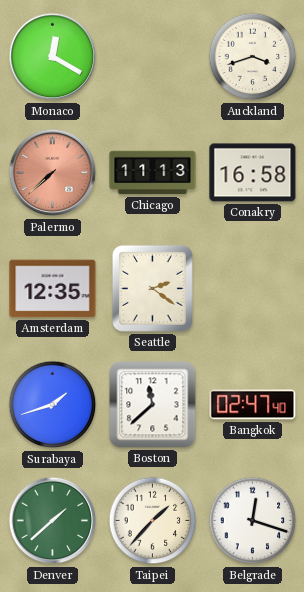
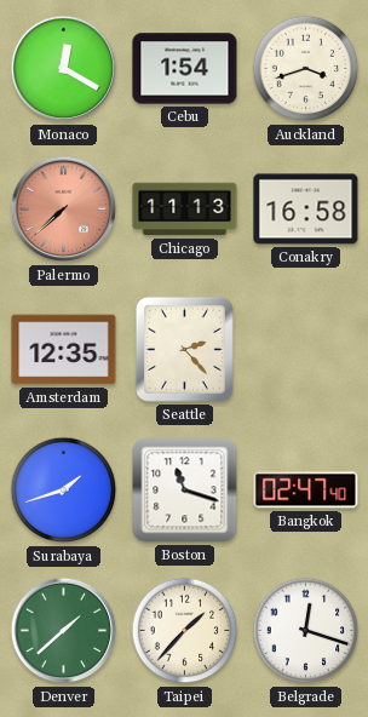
Cebu: none -> 1:54
Seattle: 2:21 -> 2:23
Boston: 11:38 -> 11:18
